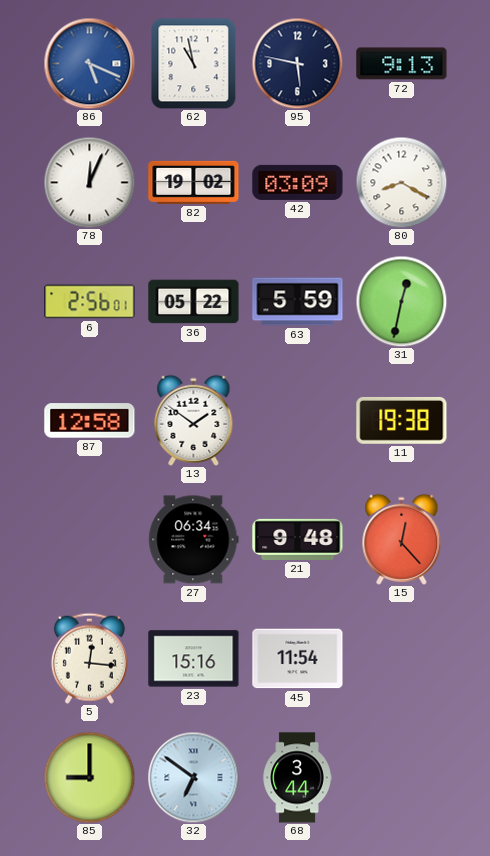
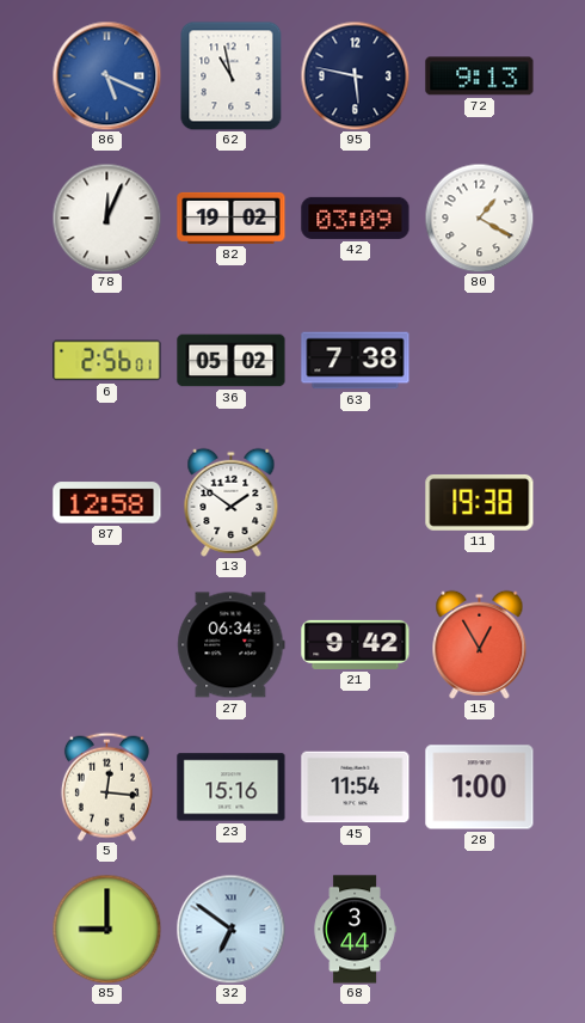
80: 8:20 -> 1:20
36: 05:22 -> 05:02
63: 5:59 -> 7:38
31: 12:32 -> none
21: 9:48 -> 9:42
15: 12:23 -> 12:55
28: none -> 1:00
